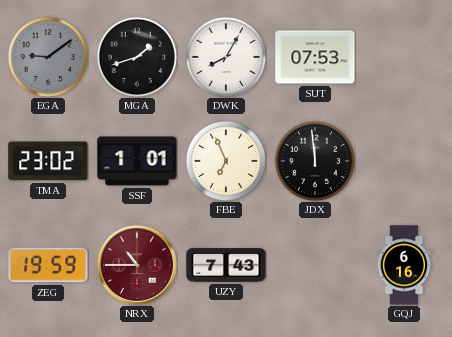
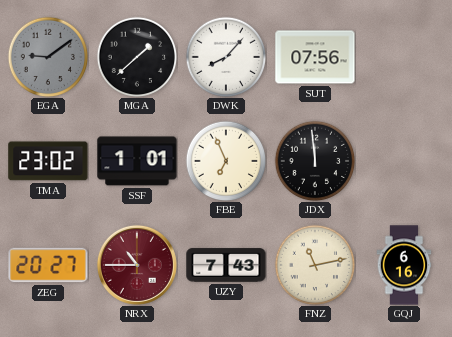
MGA: 1:42 -> 1:38
DWK: 8:05 -> 8:07
SUT: 07:53 -> 07:56
ZEG: 19:59 -> 20:27
FNZ: none -> 11:13
